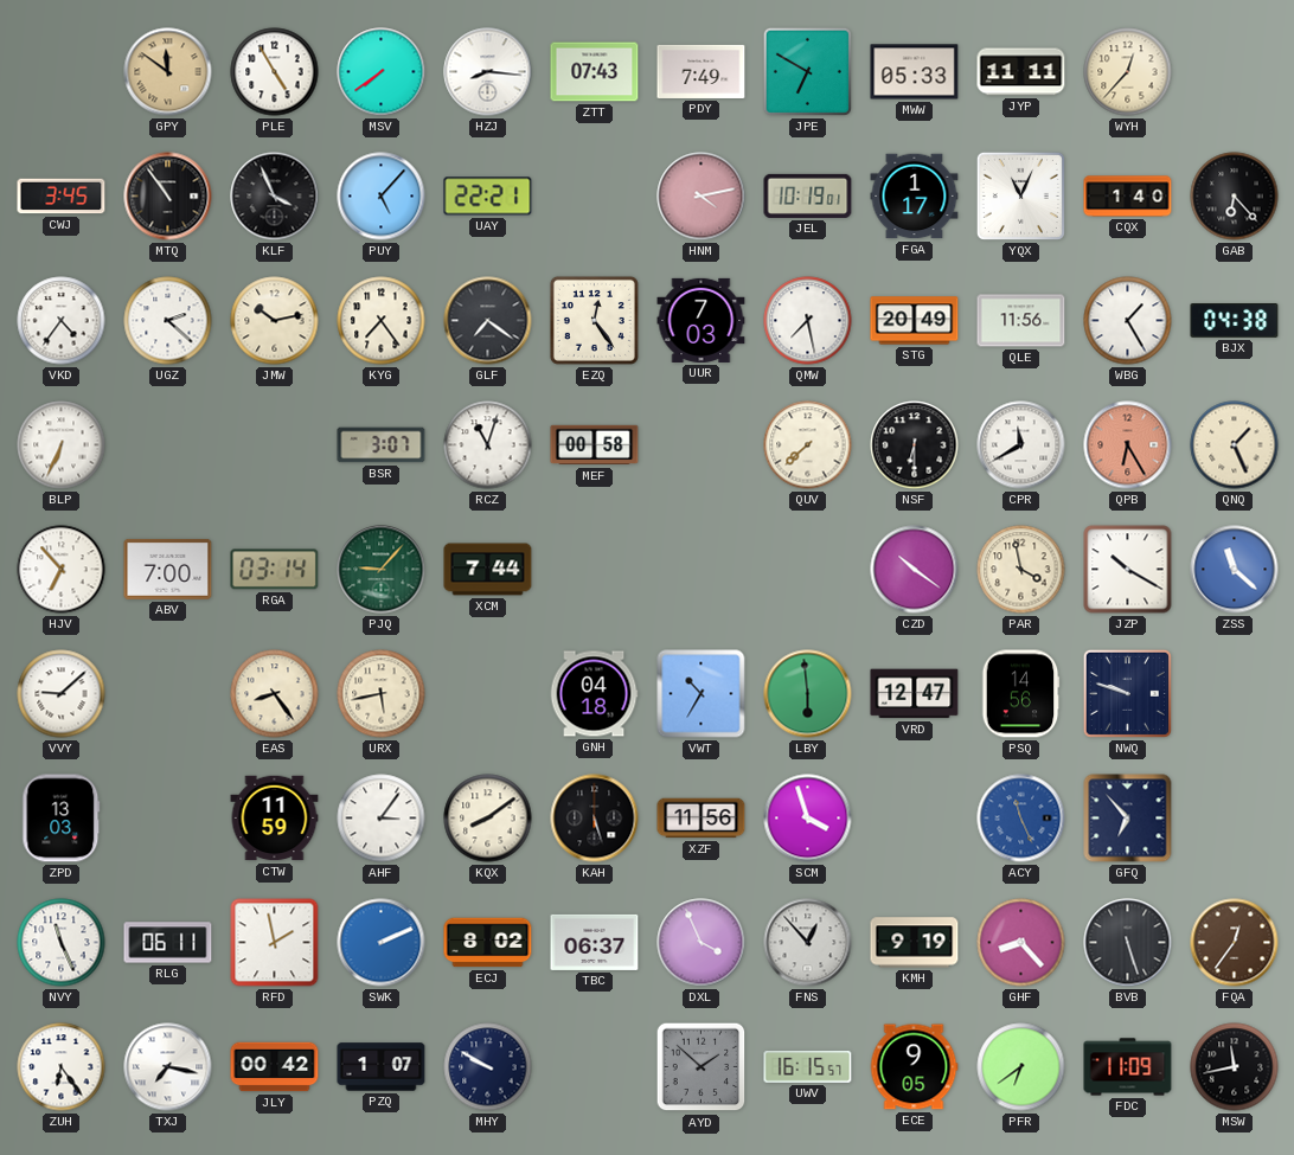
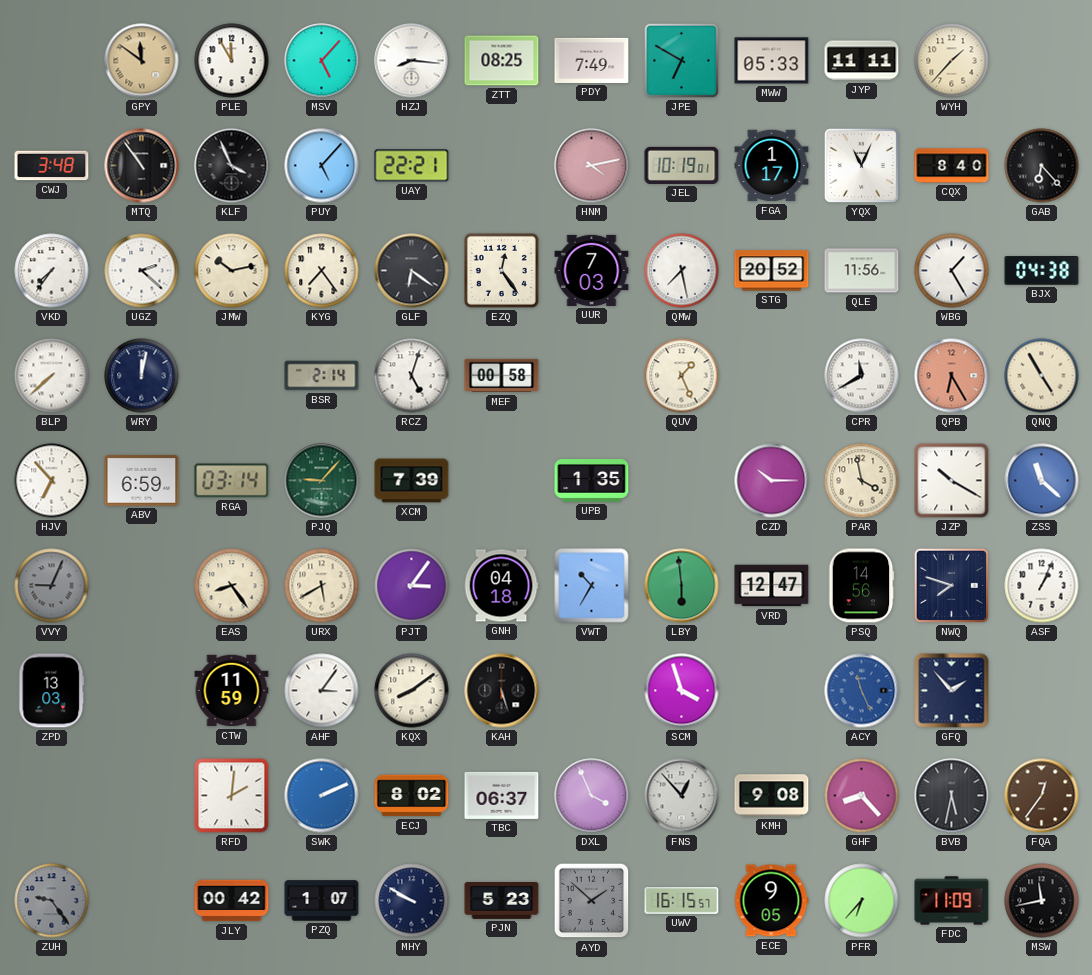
PLE: 4:55 -> 11:55
MSV: 7:39 -> 5:07
ZTT: 07:43 -> 08:25
WYH: 12:37 -> 1:37
CWJ: 3:45 -> 3:48
CQX: 1:40 -> 8:40
VKD: 4:36 -> 7:36
GLF: 7:21 -> 6:21
STG: 20:49 -> 20:52
BLP: 6:34 -> 7:38
WRY: none -> 12:02
BSR: 3:07 -> 2:14
RCZ: 11:03 -> 5:03
QUV: 7:38 -> 1:26
NSF: 6:30 -> none
QNQ: 1:26 -> 4:55
ABV: 7:00 -> 6:59
XCM: 7:44 -> 7:39
UPB: none -> 1:35
CZD: 10:21 -> 10:15
VVY: 9:08 -> 9:04
VVY dial: white -> grey
URX: 5:43 -> 5:40
PJT: none -> 3:06
NWQ: 9:48 -> 7:48
ASF: none -> 1:04
XZF: 11:56 -> none
GFQ: 6:53 -> 1:53
NVY: 11:26 -> none
RLG: 06:11 -> none
RFD: 1:58 -> 2:01
KMH: 9:19 -> 9:08
BVB: 5:27 -> 5:32
ZUH: 6:24 -> 9:24
ZUH dial: white -> grey
TXJ: 7:17 -> none
PJN: none -> 5:23
PFR: 6:39 -> 6:37
